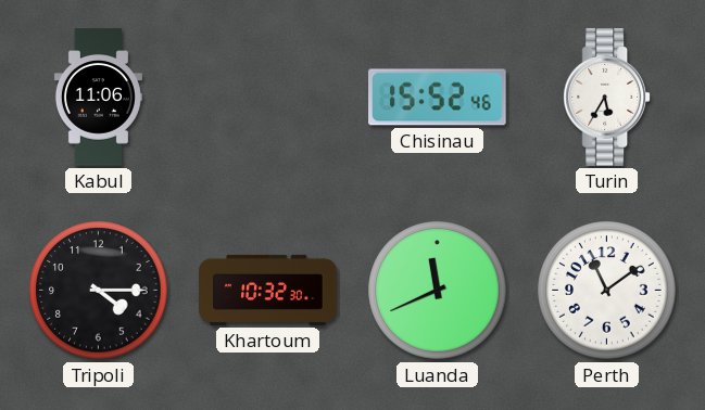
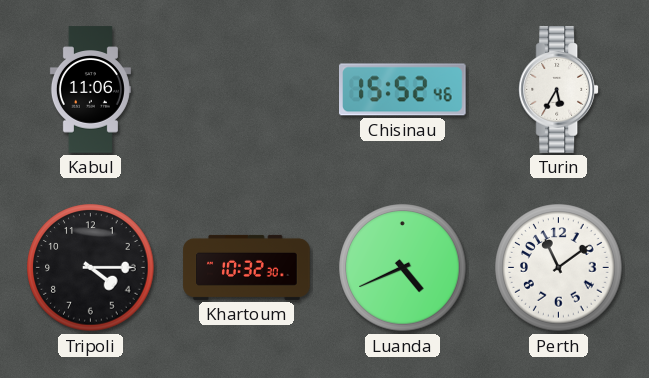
Luanda: 11:41 -> 4:41
